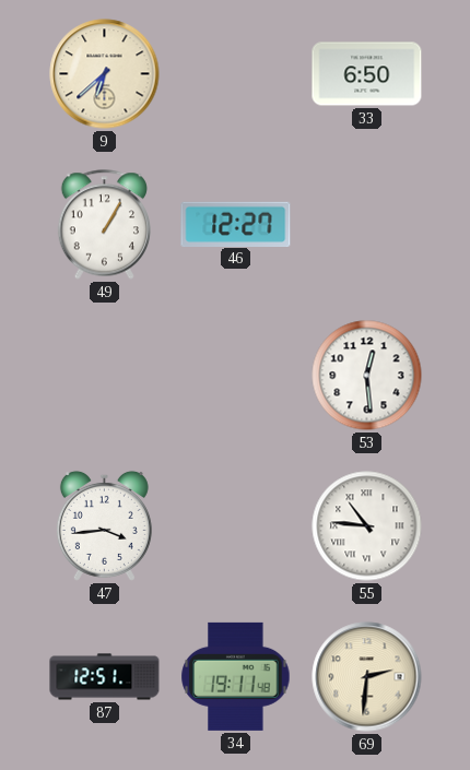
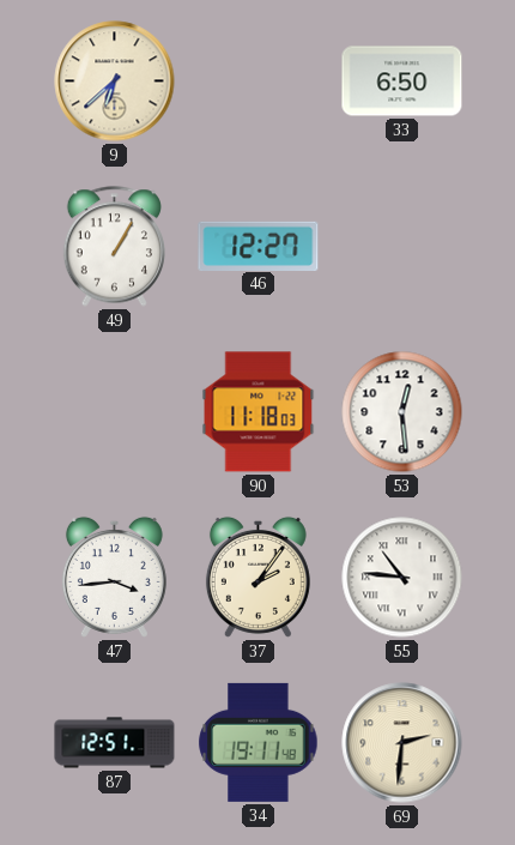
90: none -> 11:18
37: none -> 2:06
